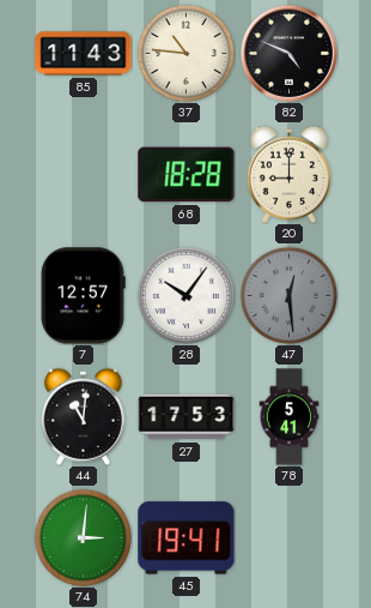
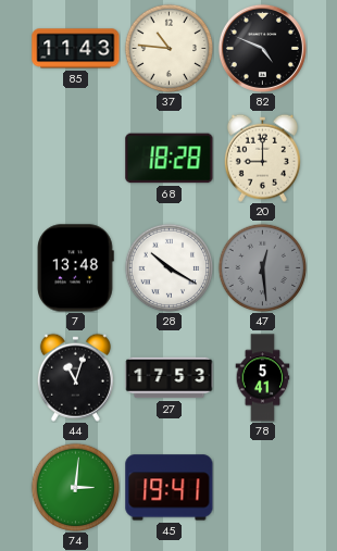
7: 12:57 -> 13:48
28: 10:06 -> 10:20
44: 11:01 -> 11:03
